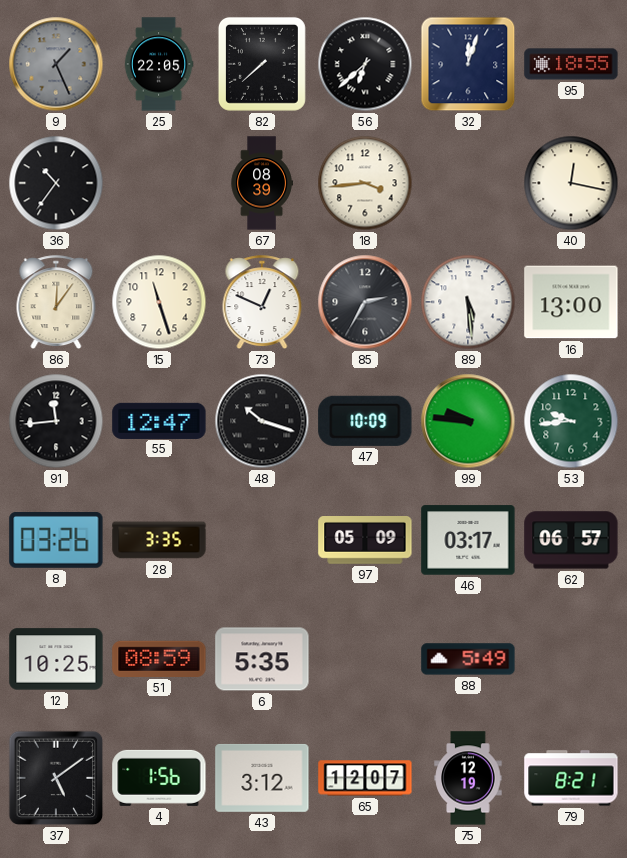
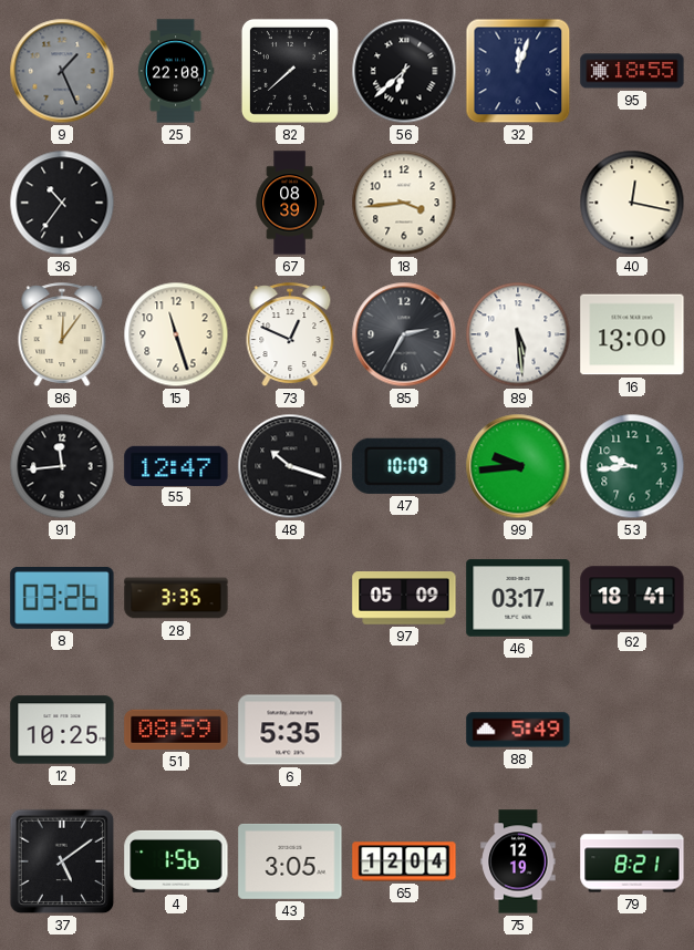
25: 22:05 -> 22:08
99: 9:46 -> 9:44
62: 06:57 -> 18:41
43: 3:12 -> 3:05
65: 12:07 -> 12:04
